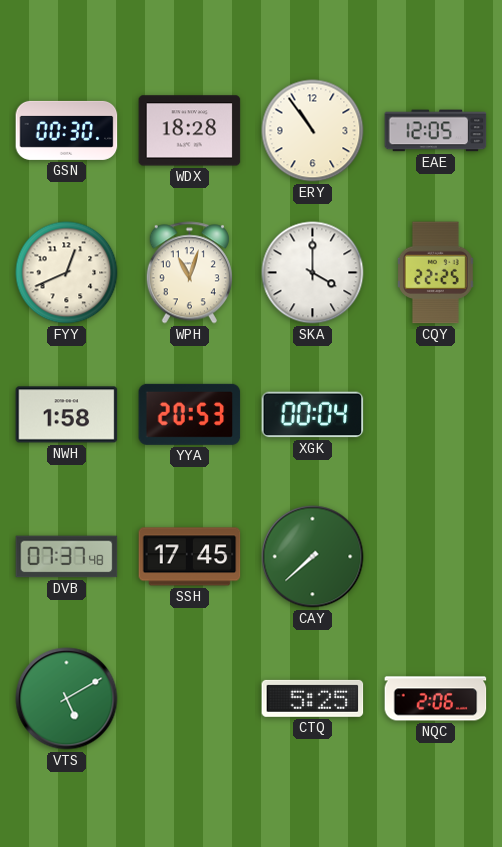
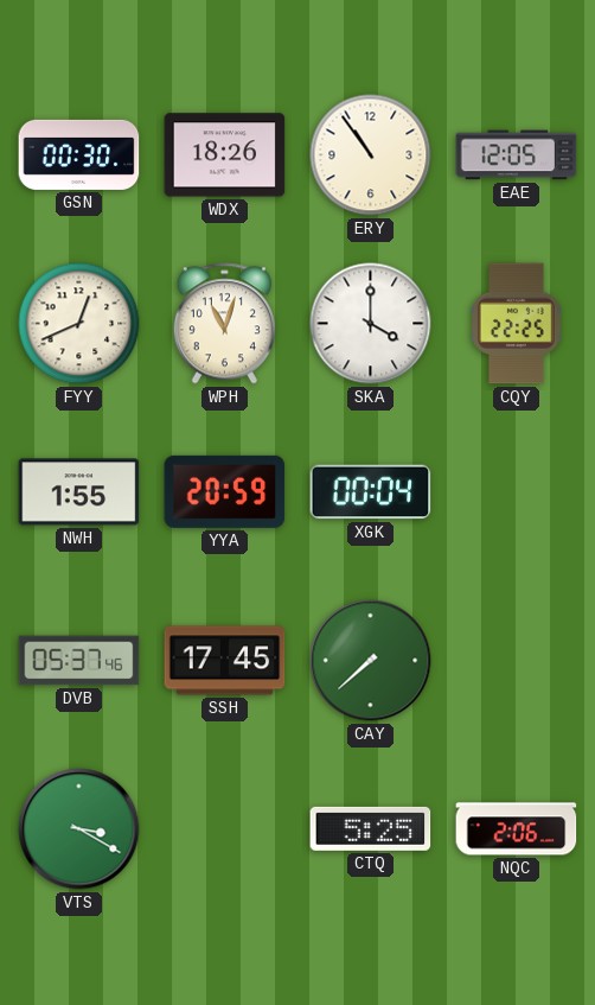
WDX: 18:28 -> 18:26
NWH: 1:58 -> 1:55
YYA: 20:53 -> 20:59
DVB: 07:37 -> 05:37
VTS: 5:10 -> 3:20
